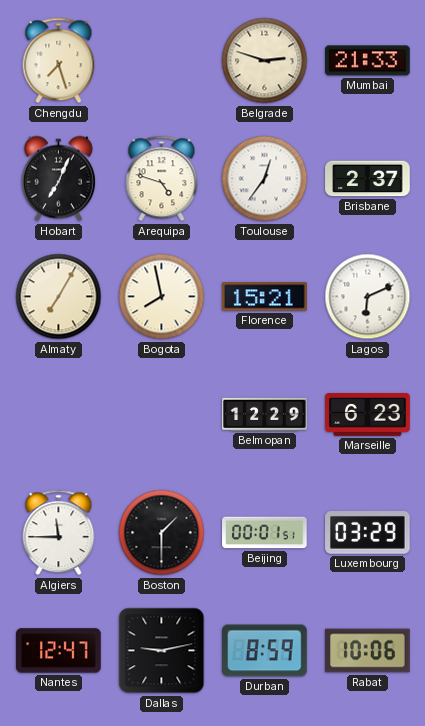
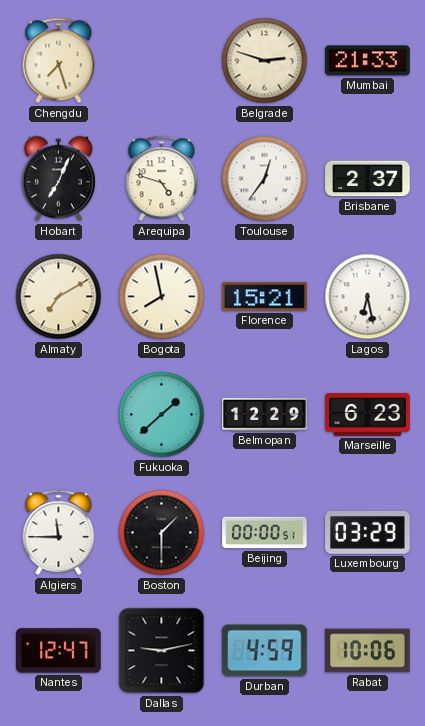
Almaty: 7:05 -> 7:10
Lagos: 6:11 -> 6:28
Fukuoka: none -> 1:38
Beijing: 00:01 -> 00:00
Durban: 8:59 -> 4:59
